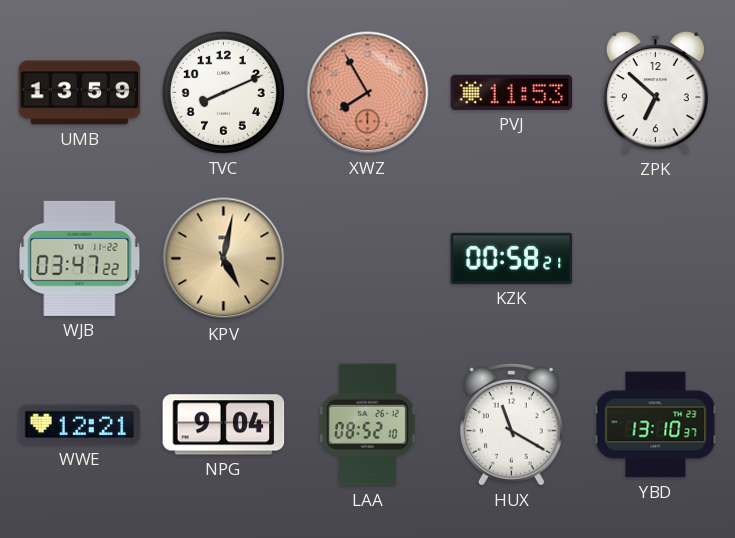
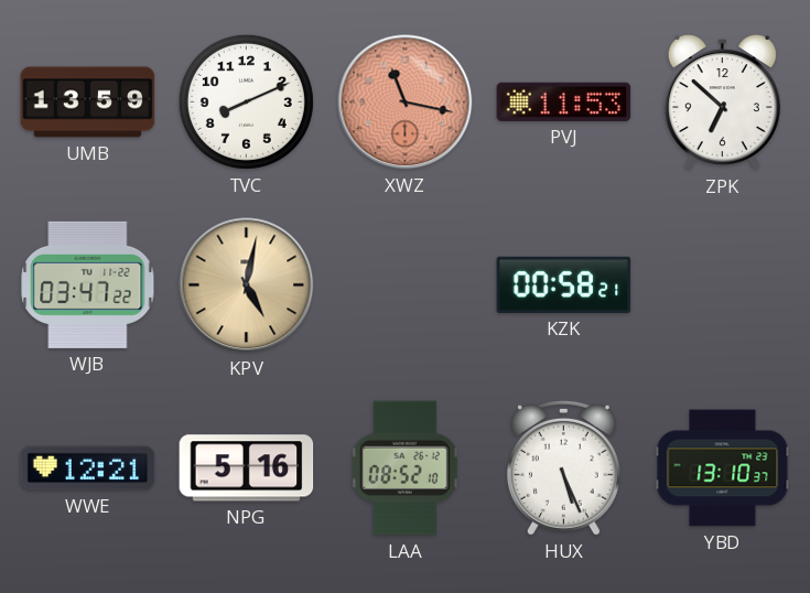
XWZ: 7:55 -> 11:17
NPG: 9:04 -> 5:16
HUX: 11:20 -> 5:26
